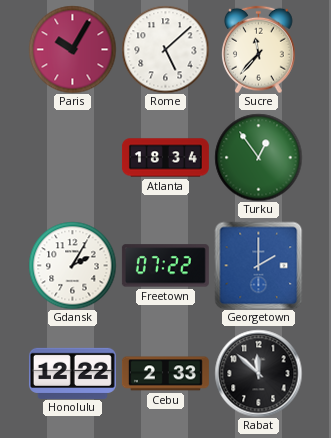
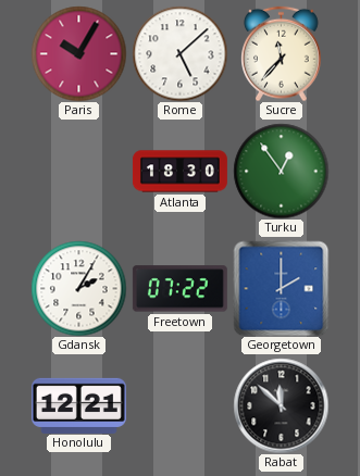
Atlanta: 18:34 -> 18:30
Honolulu: 12:22 -> 12:21
Cebu: 2:33 -> none
